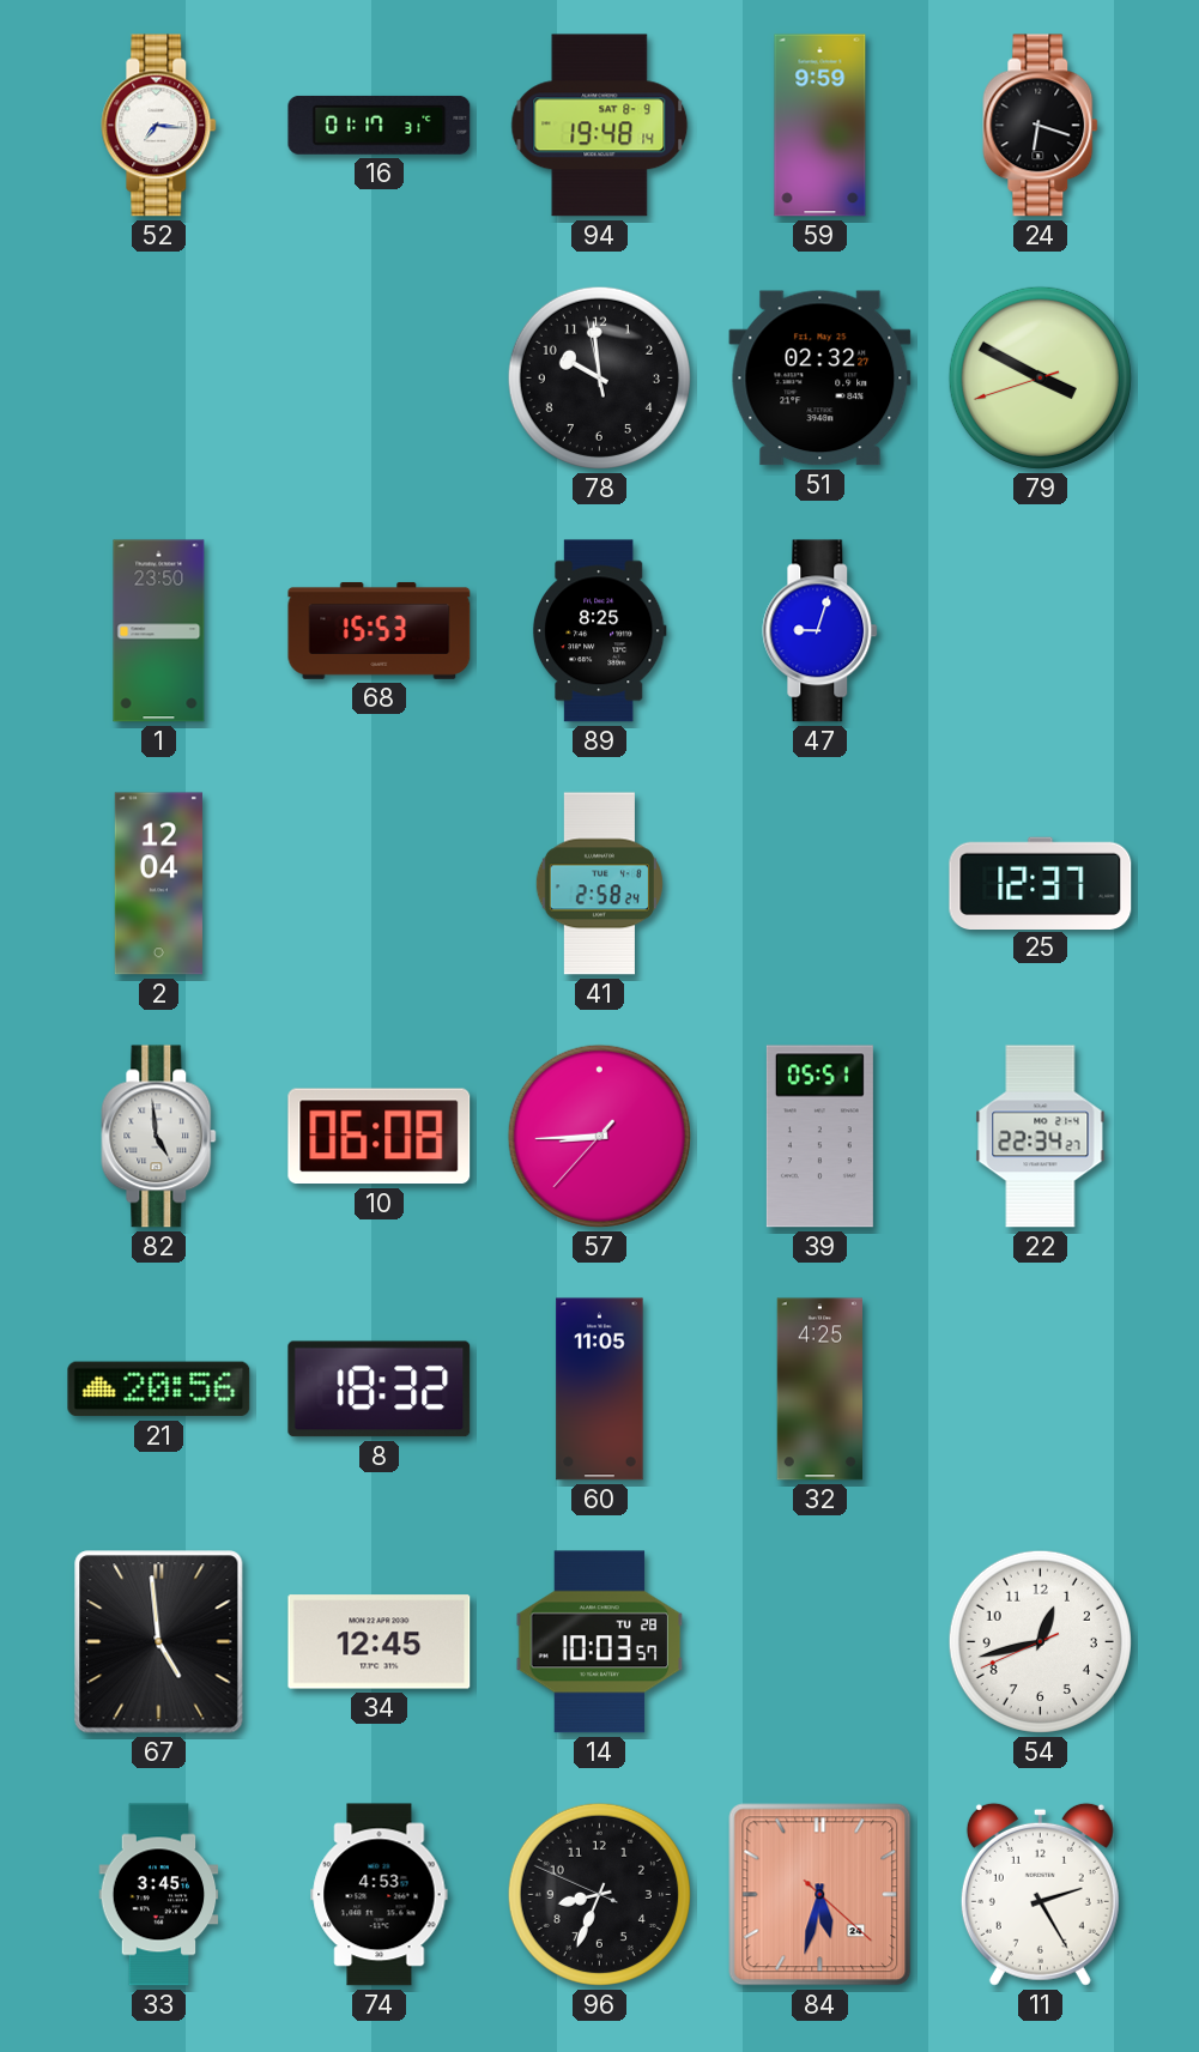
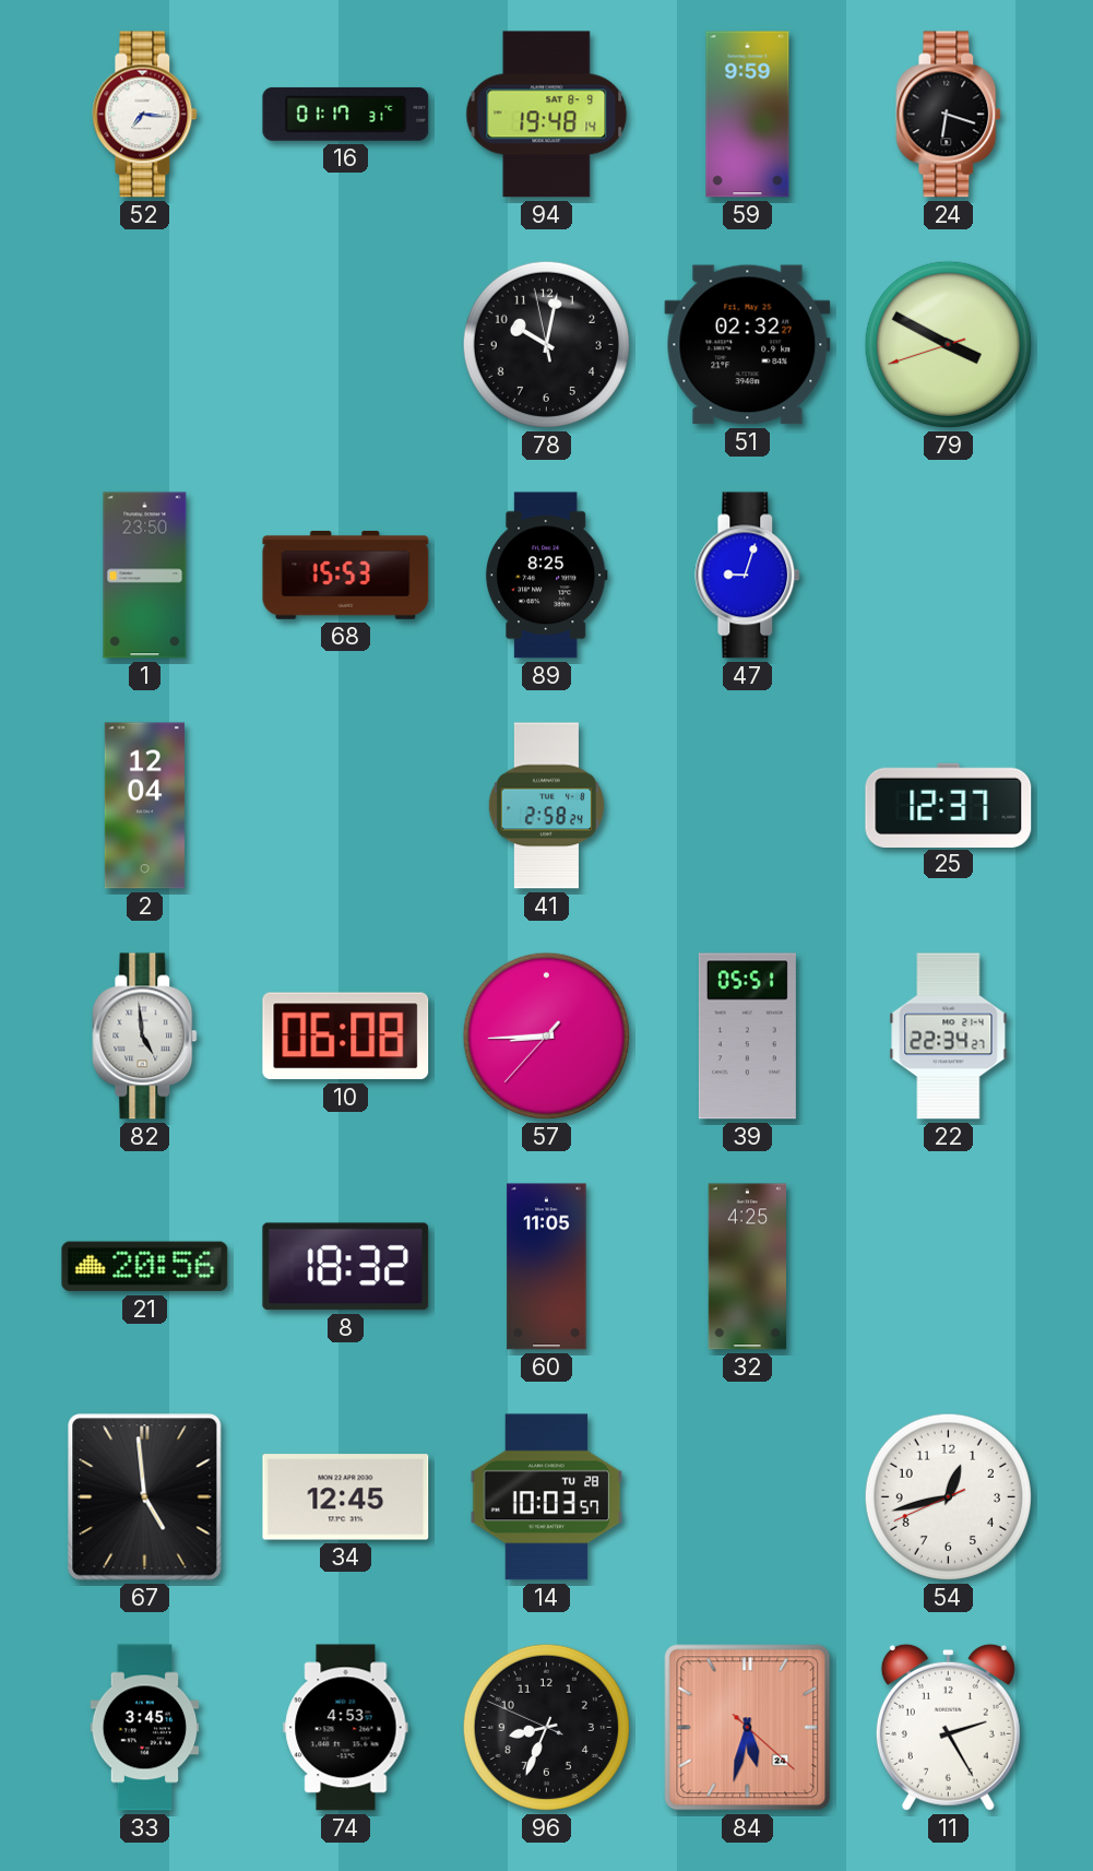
78: 9:58 -> 10:01
